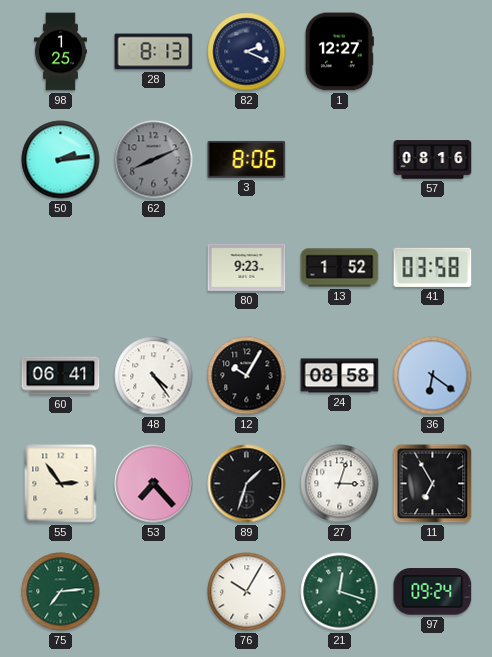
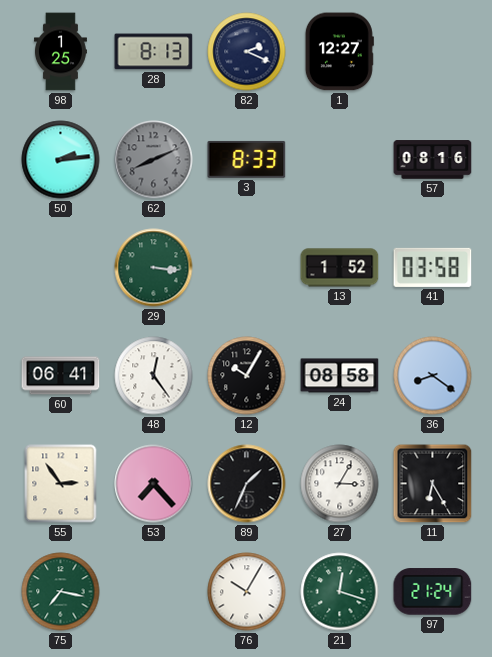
3: 8:06 -> 8:33
29: none -> 3:16
80: 9:23 -> none
48: 4:24 -> 12:24
36: 6:21 -> 8:21
89: 1:33 -> 1:34
27: 3:03 -> 3:05
11: 6:55 -> 6:25
75: 7:14 -> 7:17
97: 09:24 -> 21:24
